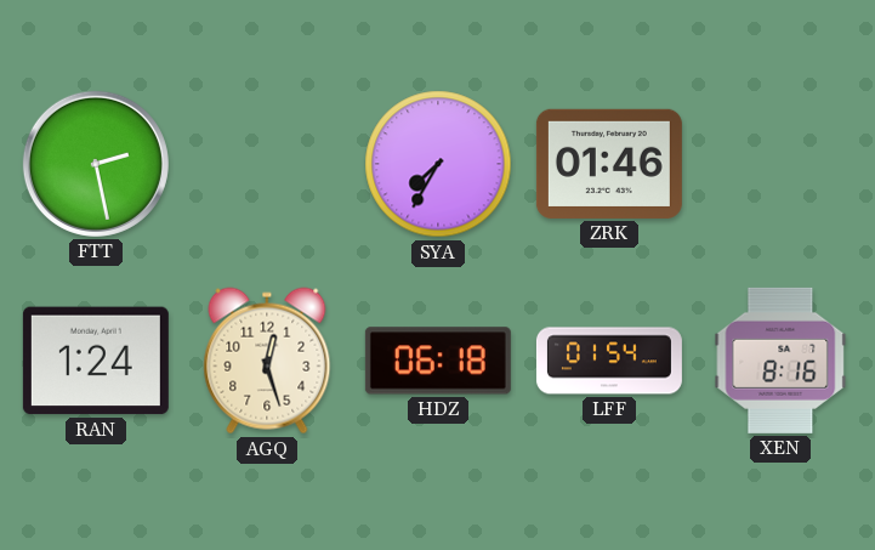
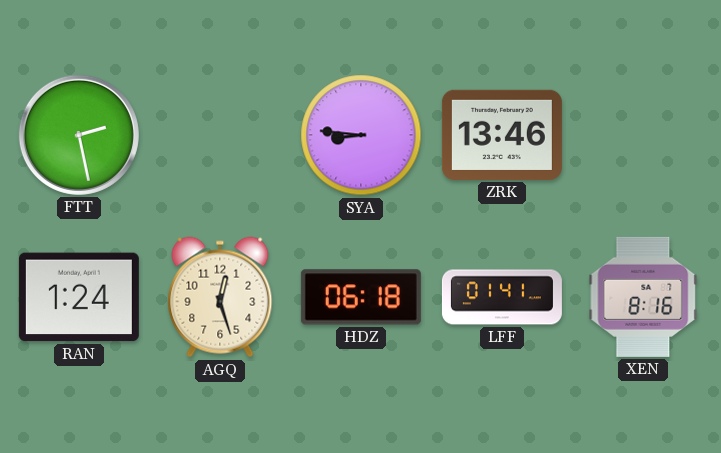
SYA: 7:35 -> 8:46
ZRK: 01:46 -> 13:46
LFF: 01:54 -> 01:41
